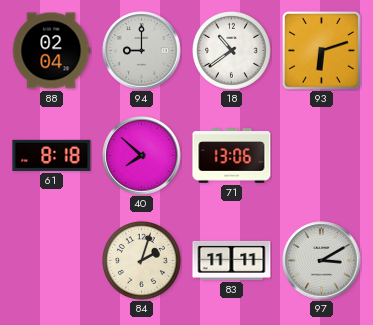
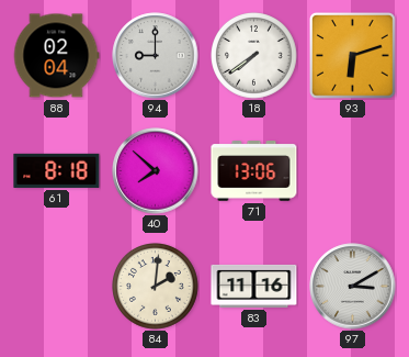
18: 10:39 -> 7:39
84: 2:03 -> 2:01
83: 11:11 -> 11:16
